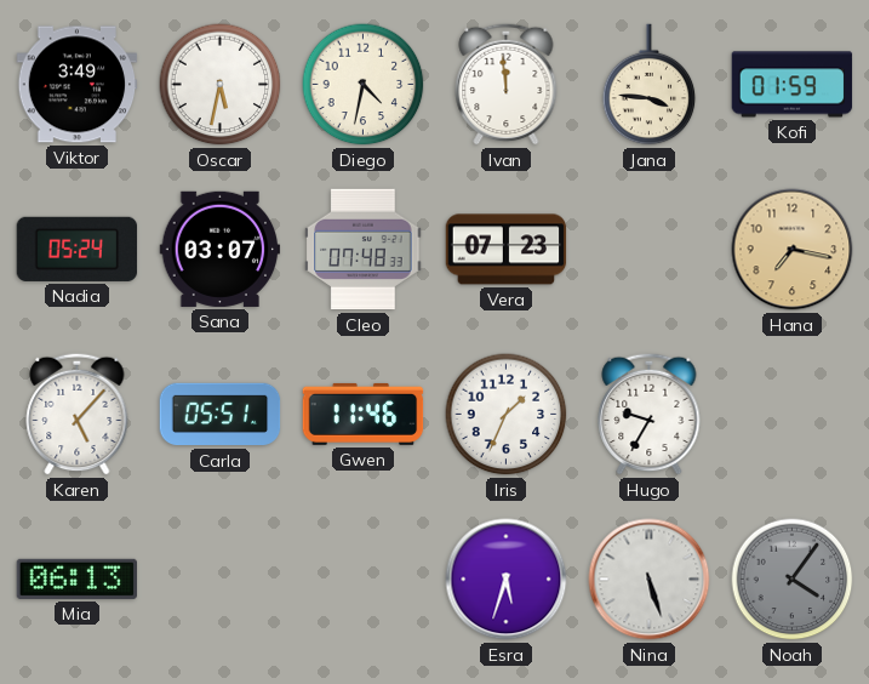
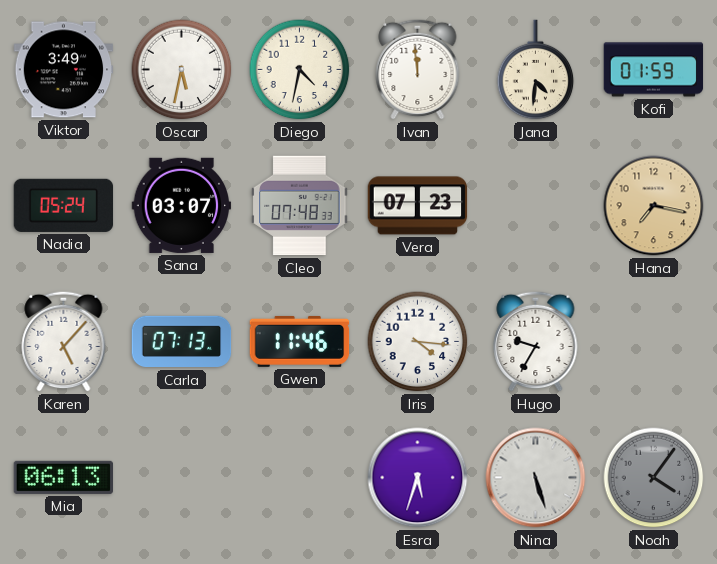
Jana: 3:46 -> 4:31
Carla: 05:51 -> 07:13
Iris: 1:34 -> 4:16
